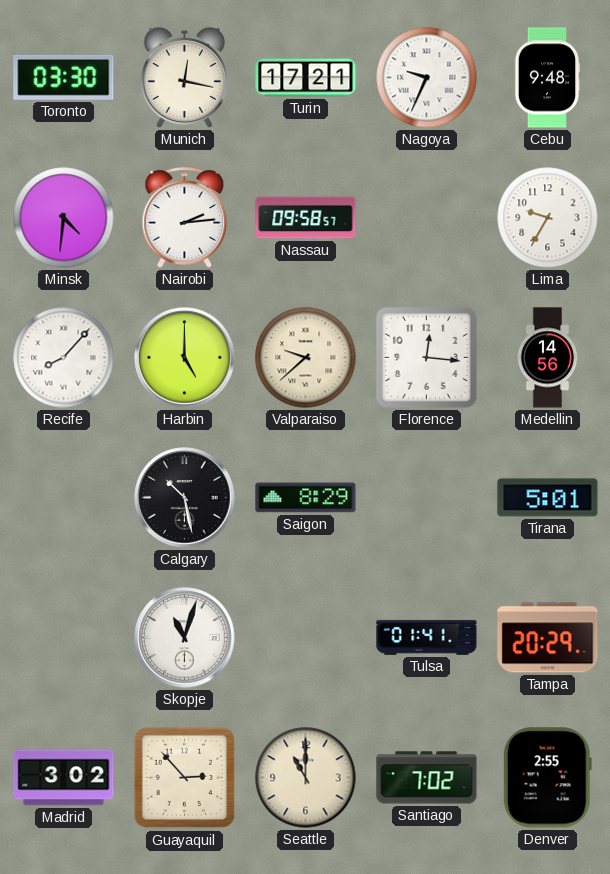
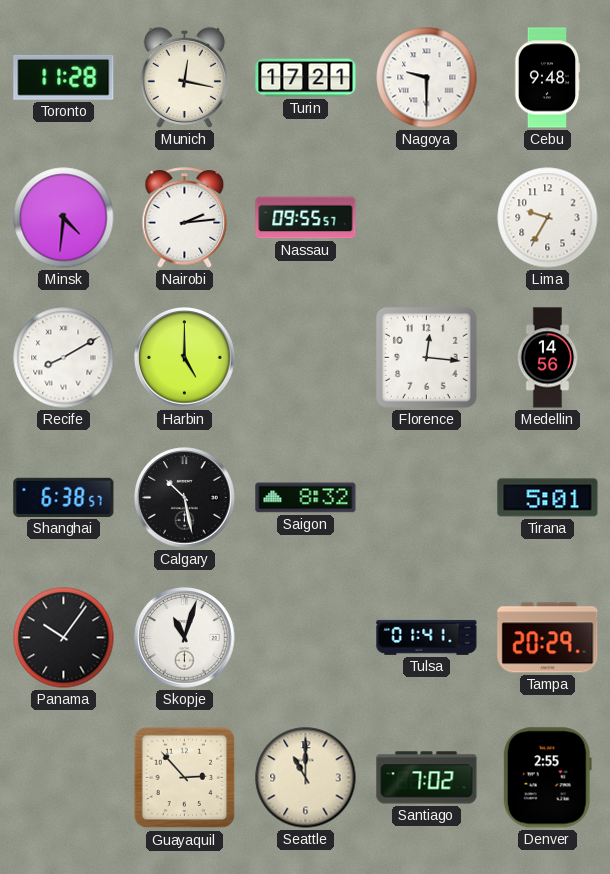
Toronto: 03:30 -> 11:28
Nagoya: 9:34 -> 9:30
Nassau: 09:58 -> 09:55
Recife: 8:07 -> 8:10
Valparaiso: 9:38 -> none
Shanghai: none -> 6:38
Saigon: 8:29 -> 8:32
Panama: none -> 10:06
Madrid: 3:02 -> none
